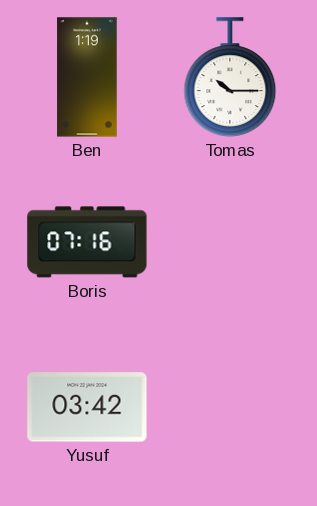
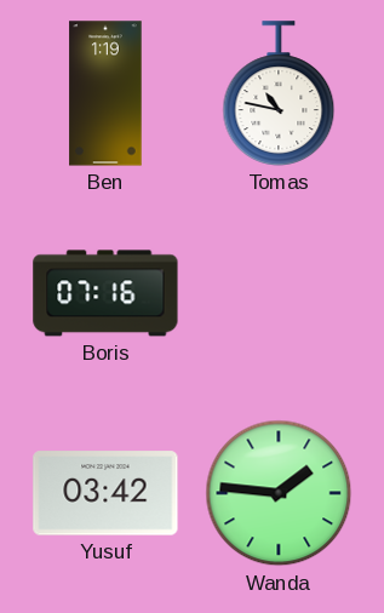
Tomas: 10:15 -> 10:47
Wanda: none -> 1:46
